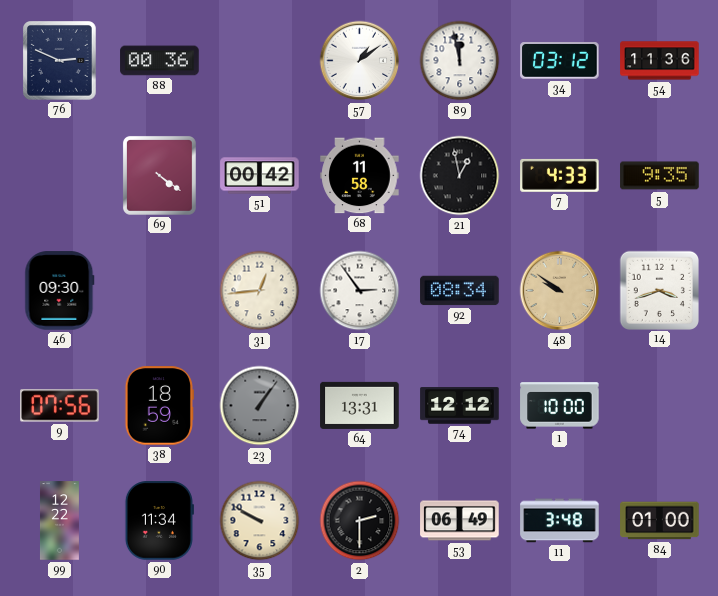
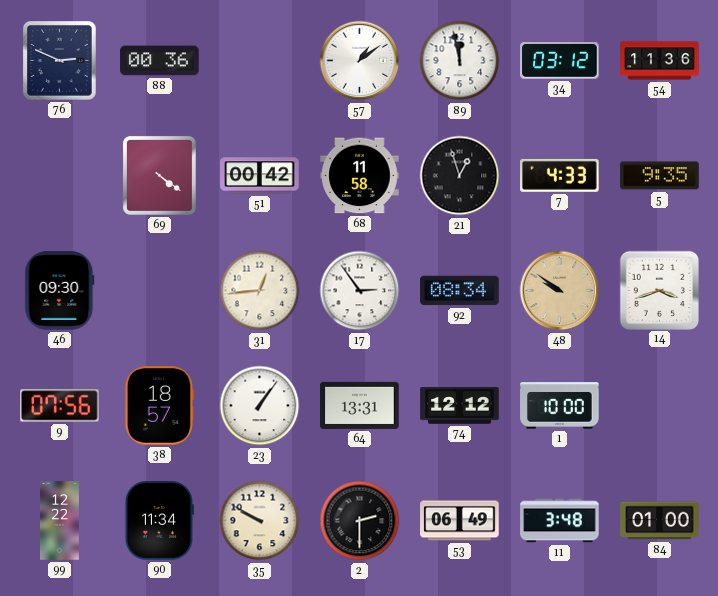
21: 12:58 -> 12:57
38: 18:59 -> 18:57
23 dial: grey -> white
